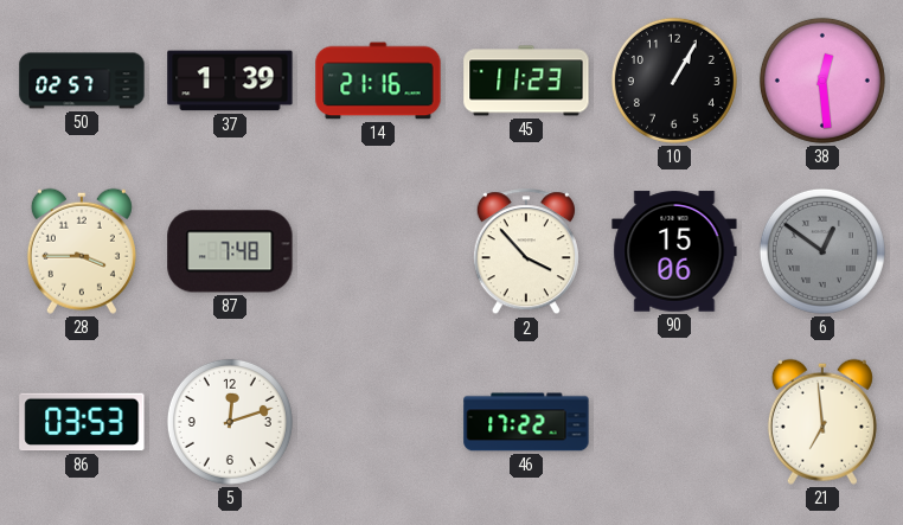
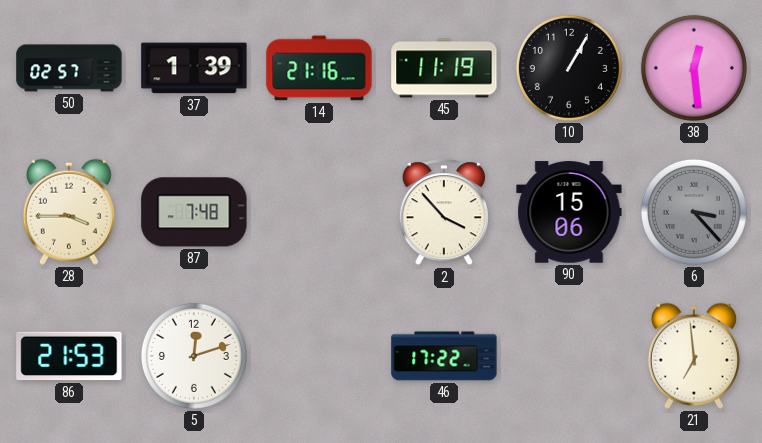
45: 11:23 -> 11:19
6: 12:51 -> 3:23
86: 03:53 -> 21:53
